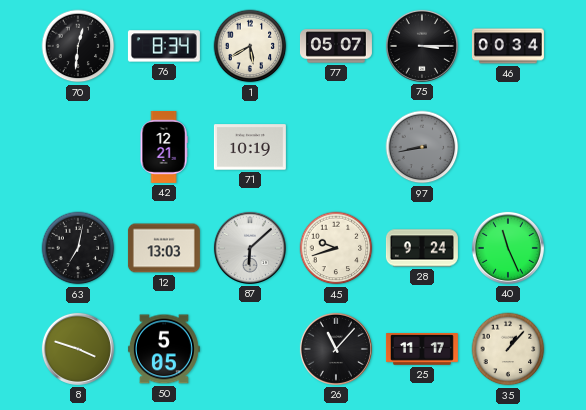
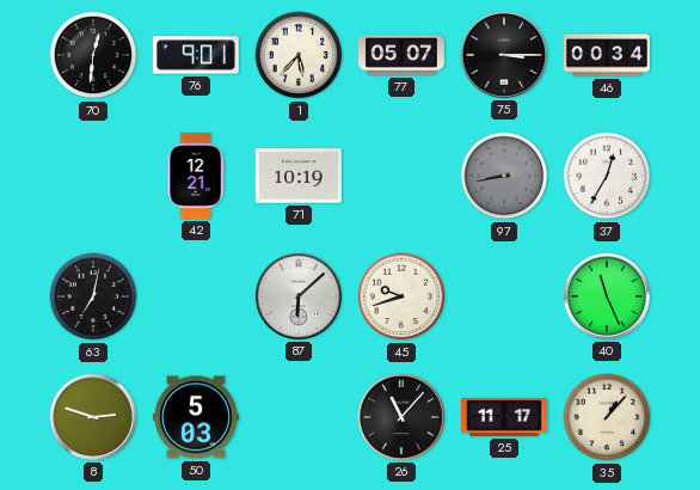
76: 8:34 -> 9:01
1: 5:40 -> 5:37
37: none -> 12:35
12: 13:03 -> none
28: 9:24 -> none
8: 3:48 -> 2:48
50: 5:05 -> 5:03
